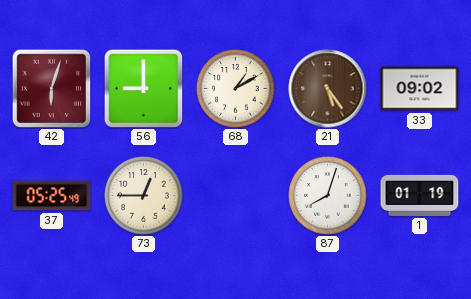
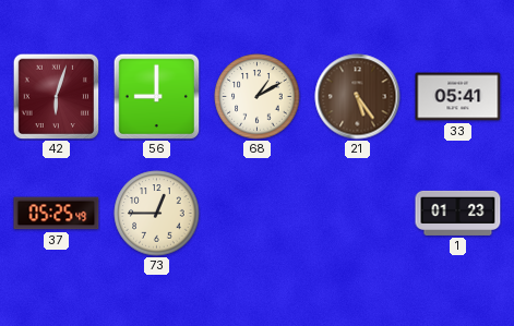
33: 09:02 -> 05:41
87: 8:03 -> none
1: 01:19 -> 01:23
